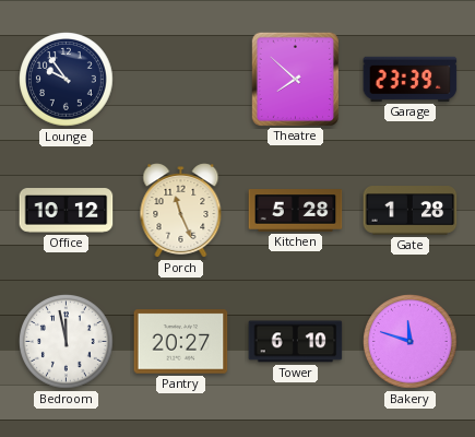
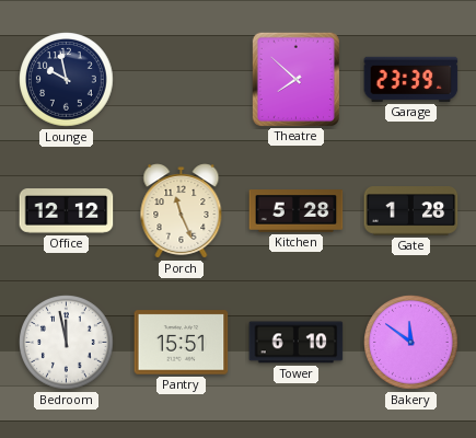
Lounge: 9:54 -> 9:58
Office: 10:12 -> 12:12
Pantry: 20:27 -> 15:51
Bakery: 11:48 -> 11:51
